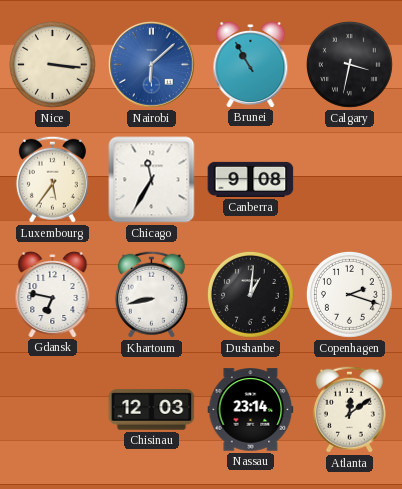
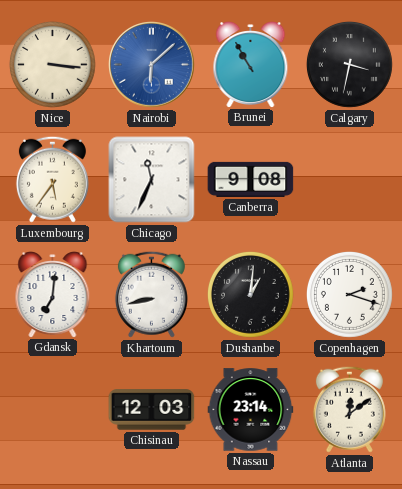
Chicago: 11:35 -> 11:34
Gdansk: 6:47 -> 7:01
